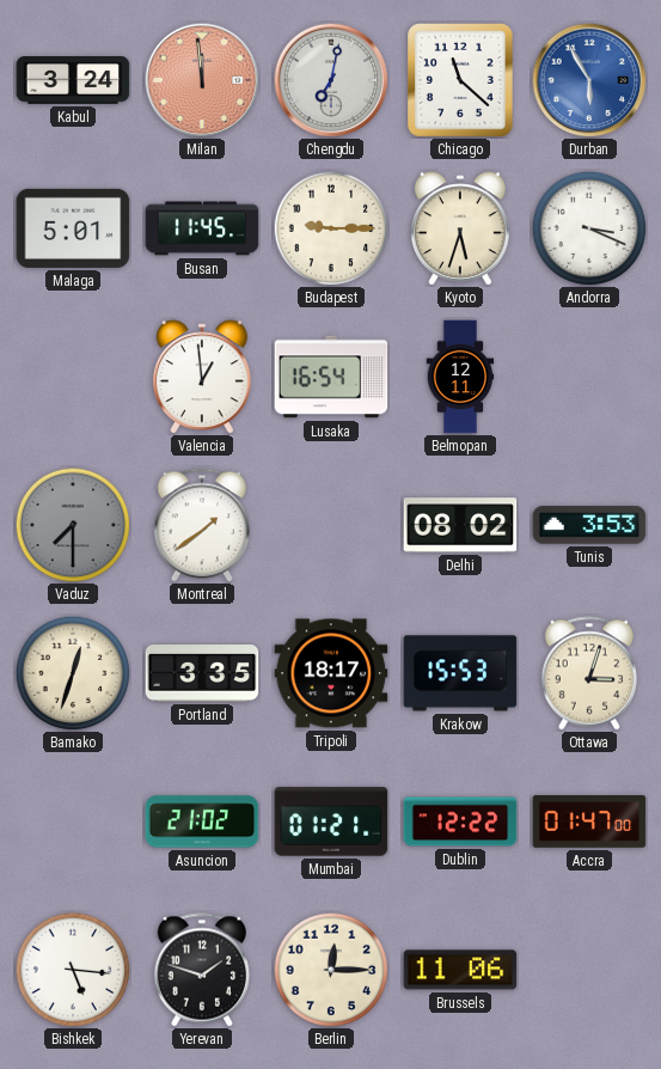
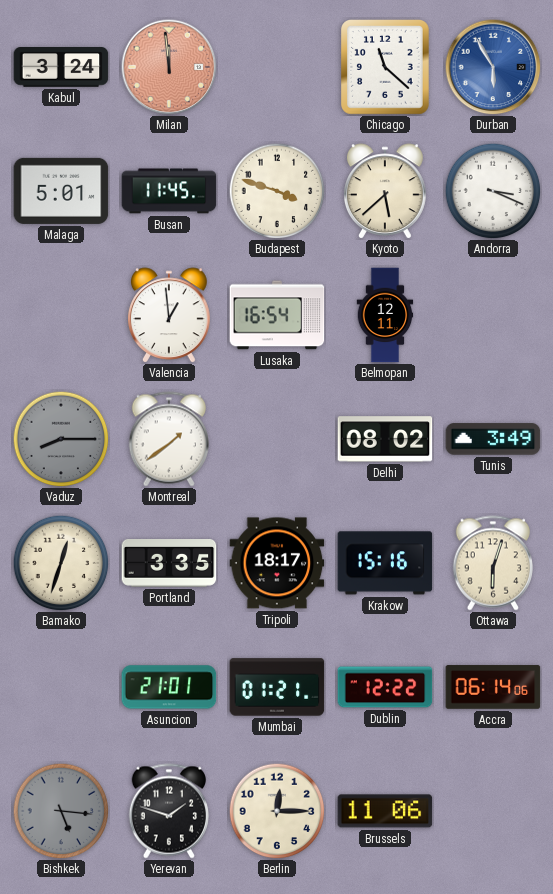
Chengdu: 7:02 -> none
Budapest: 9:15 -> 3:48
Kyoto: 5:33 -> 5:38
Vaduz: 7:30 -> 8:15
Tunis: 3:53 -> 3:49
Krakow: 15:53 -> 15:16
Ottawa: 3:03 -> 6:03
Asuncion: 21:02 -> 21:01
Accra: 01:47 -> 06:14
Bishkek dial: white -> grey
